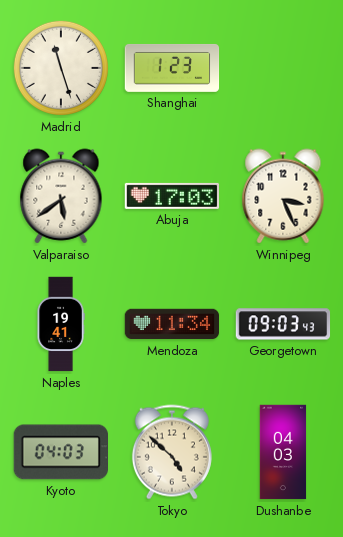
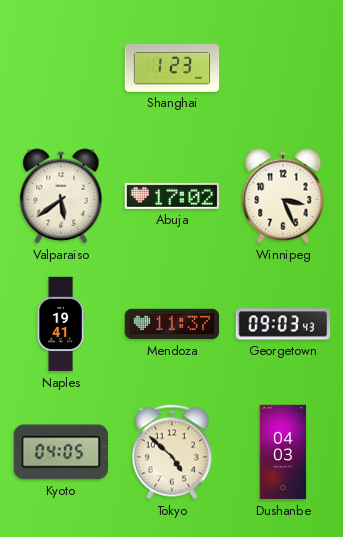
Madrid: 11:27 -> none
Abuja: 17:03 -> 17:02
Mendoza: 11:34 -> 11:37
Kyoto: 04:03 -> 04:05
